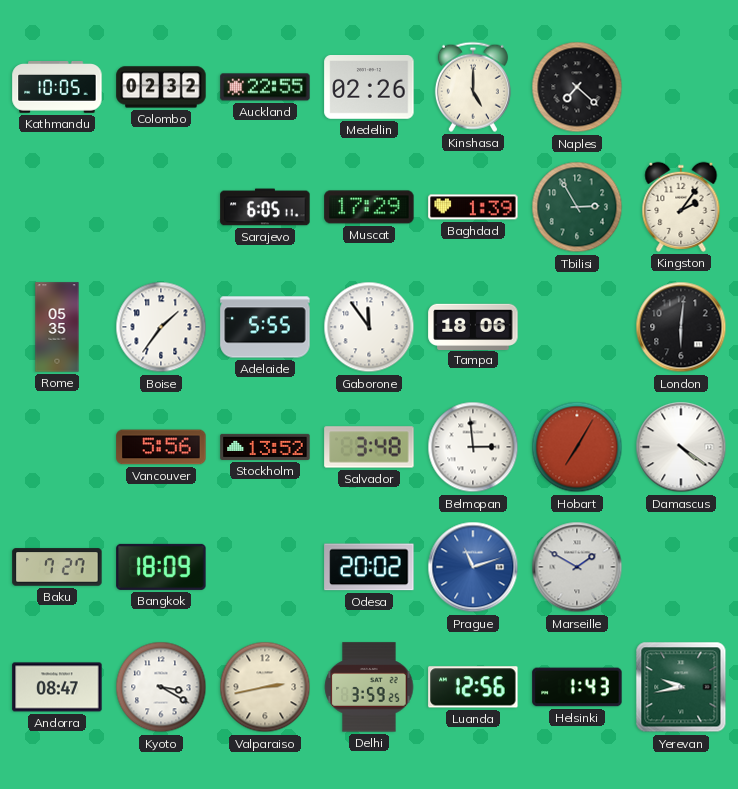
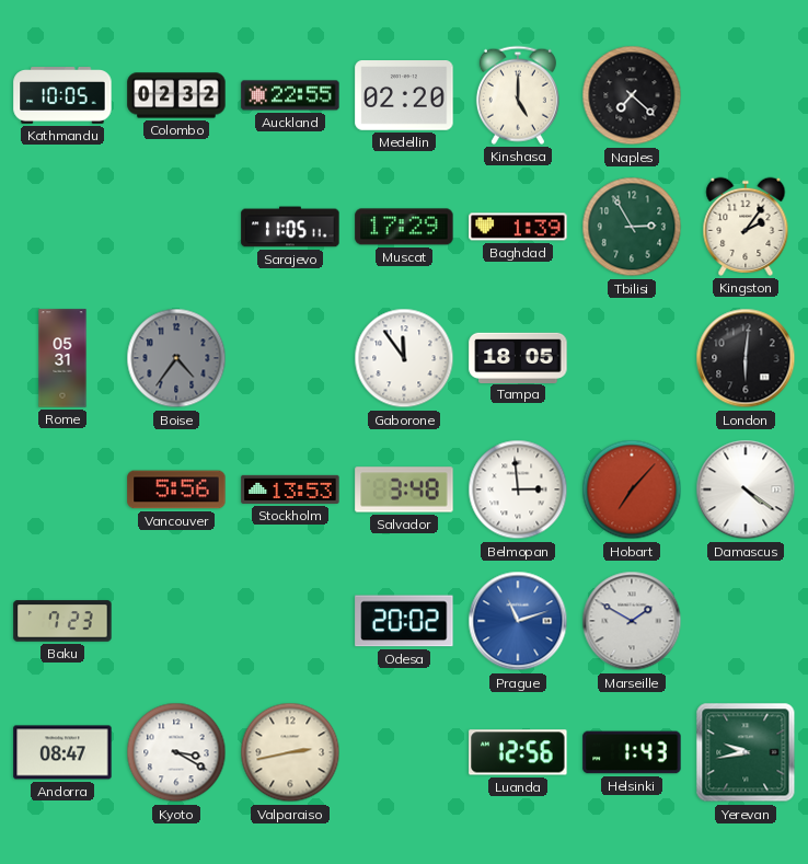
Medellin: 02:26 -> 02:20
Sarajevo: 6:05 -> 11:05
Rome: 05:35 -> 05:31
Boise: 1:36 -> 4:36
Boise dial: white -> grey
Adelaide: 5:55 -> none
Tampa: 18:06 -> 18:05
Stockholm: 13:52 -> 13:53
Hobart: 7:05 -> 7:07
Baku: 7:27 -> 7:23
Bangkok: 18:09 -> none
Delhi: 3:59 -> none
